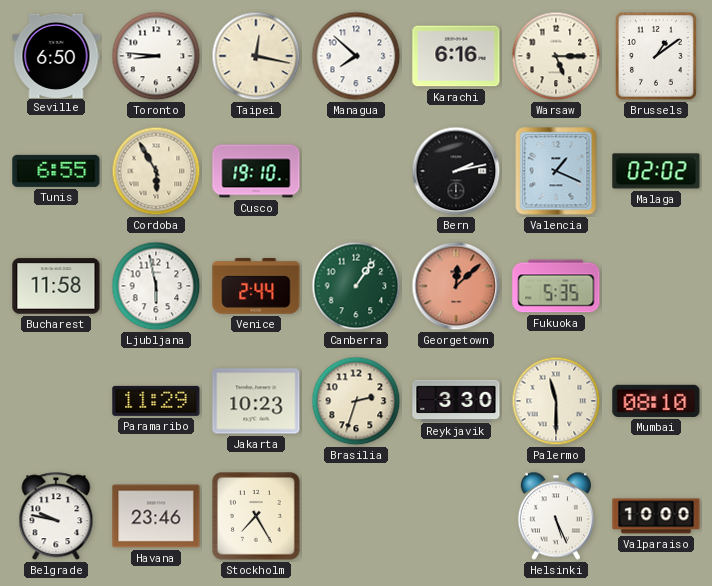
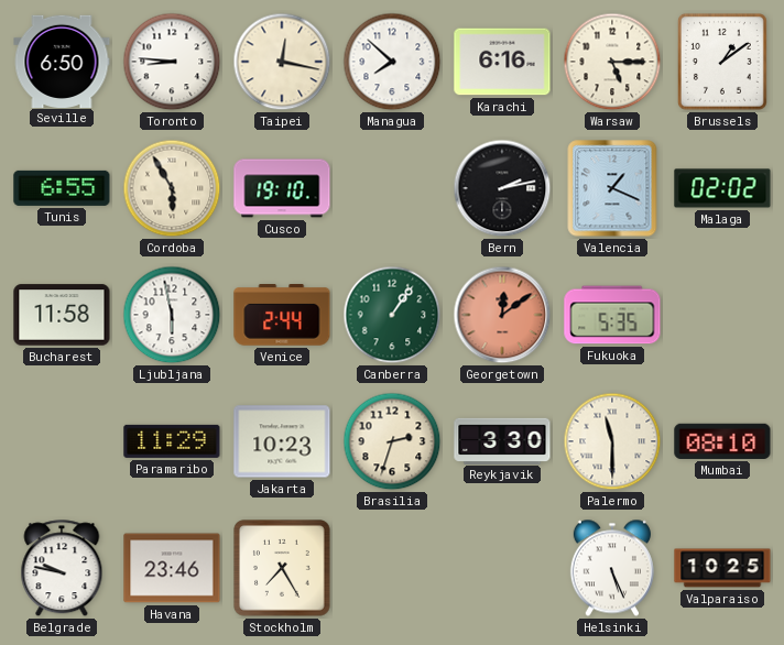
Georgetown: 12:08 -> 12:09
Valparaiso: 10:00 -> 10:25
